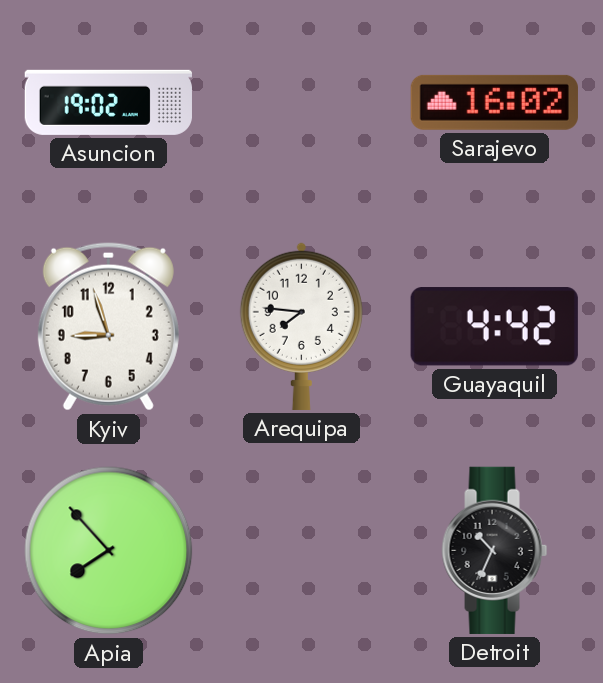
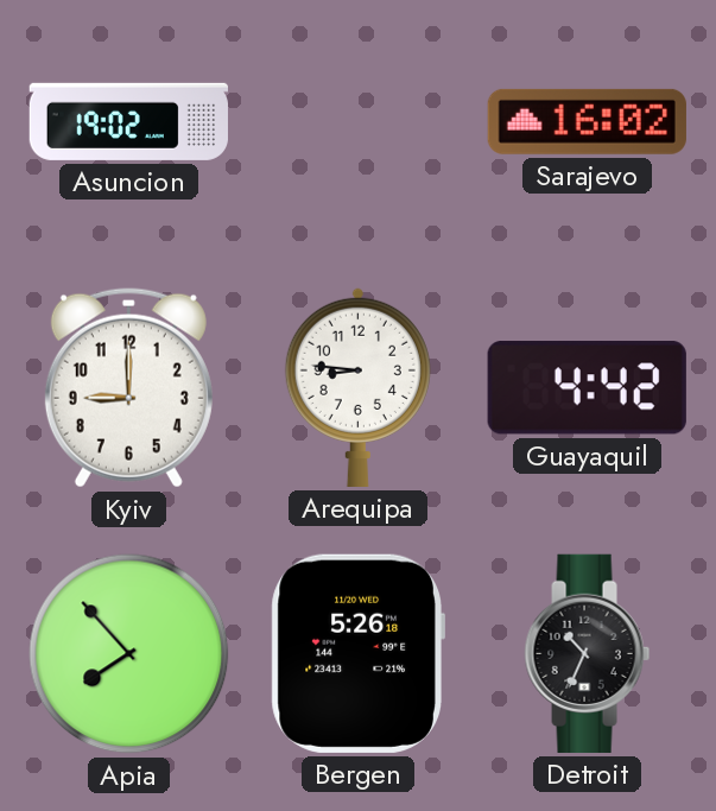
Kyiv: 8:57 -> 9:00
Arequipa: 7:46 -> 8:46
Bergen: none -> 5:26
